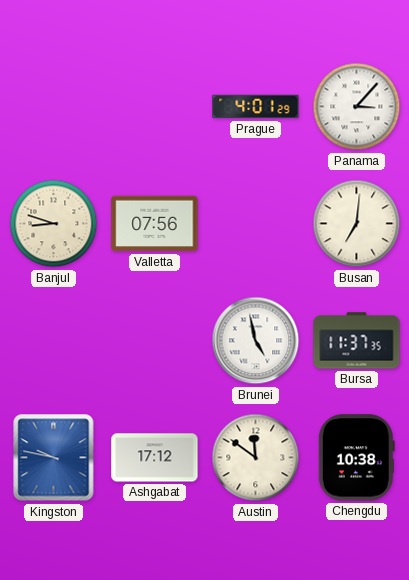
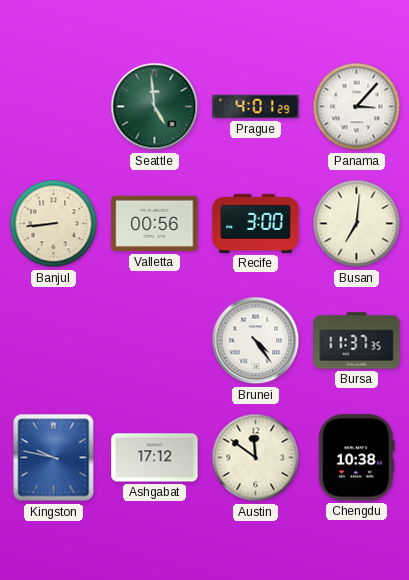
Seattle: none -> 4:59
Banjul: 8:48 -> 8:44
Valletta: 07:56 -> 00:56
Recife: none -> 3:00
Brunei: 4:58 -> 4:24
